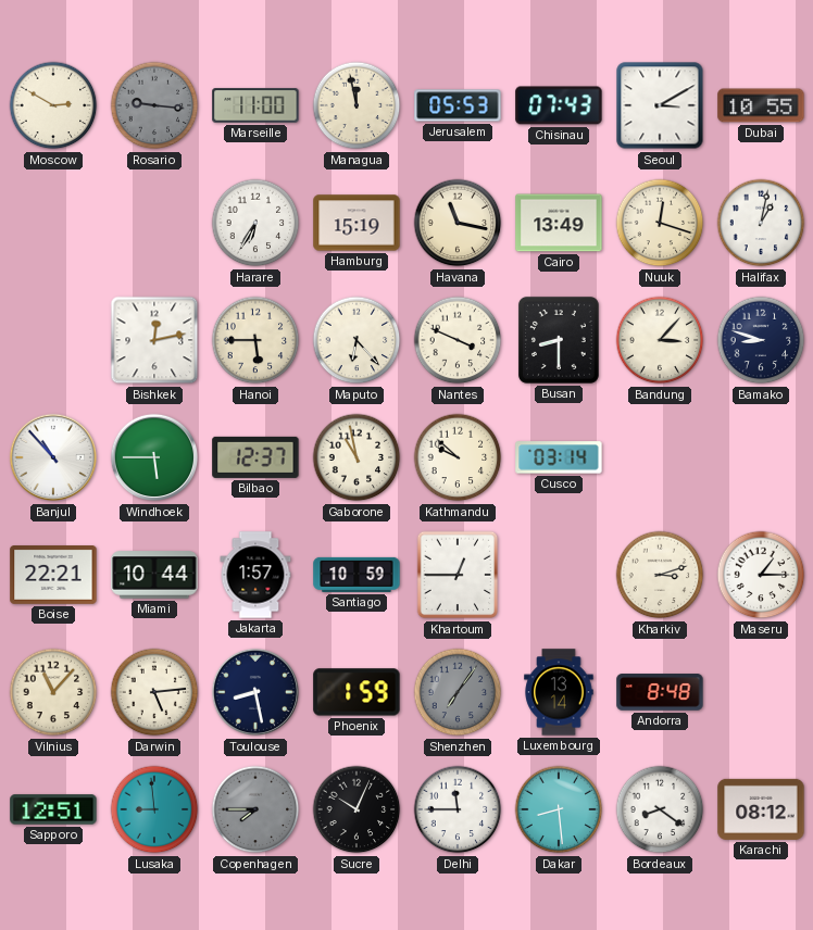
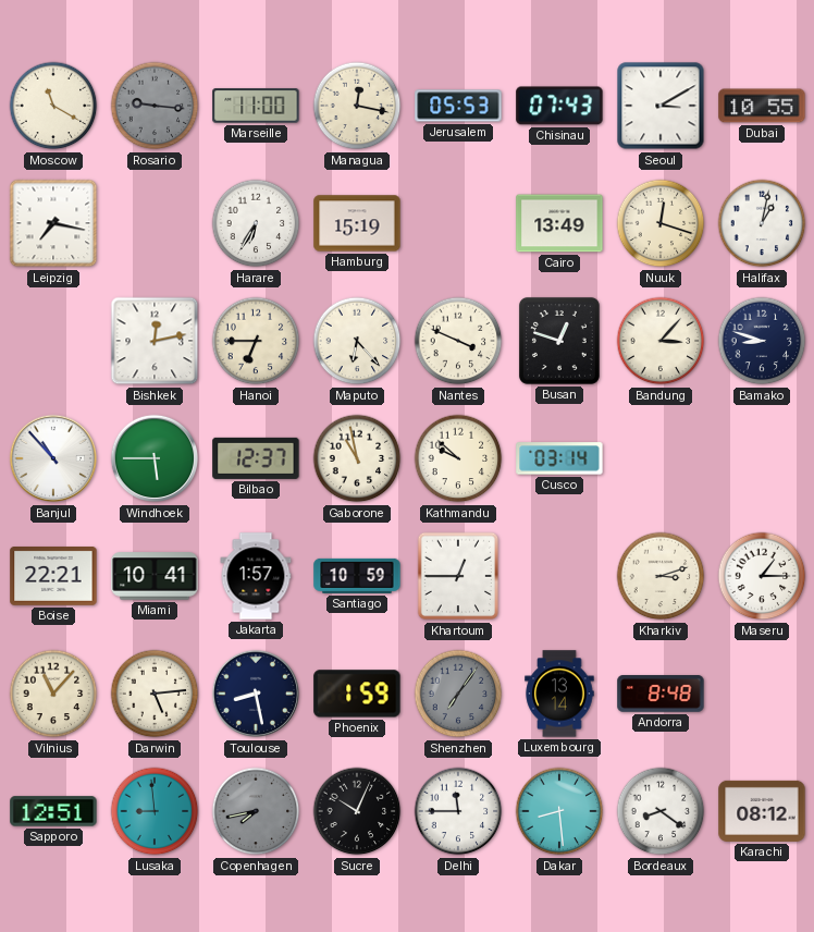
Moscow: 2:50 -> 11:20
Managua: 11:58 -> 12:17
Leipzig: none -> 7:17
Havana: 11:17 -> none
Hanoi: 5:45 -> 6:45
Busan: 8:30 -> 12:48
Miami: 10:44 -> 10:41
Copenhagen: 7:45 -> 7:43
